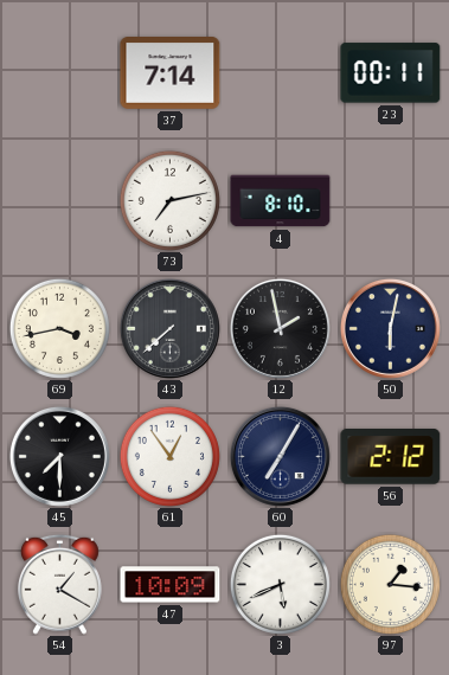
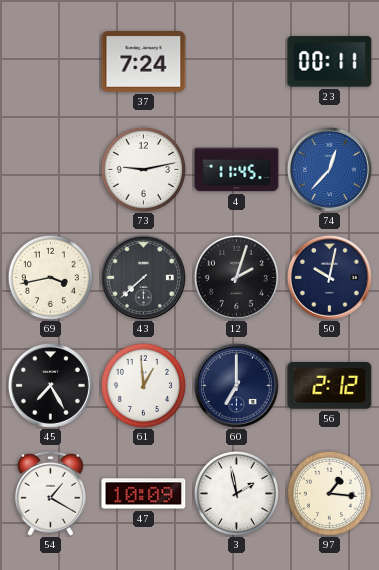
37: 7:14 -> 7:24
73: 7:13 -> 9:13
4: 8:10 -> 11:45
74: none -> 12:37
12: 1:58 -> 2:03
50: 6:02 -> 10:02
45: 7:30 -> 7:25
61: 12:54 -> 12:59
60: 7:05 -> 7:00
3: 5:41 -> 1:58
